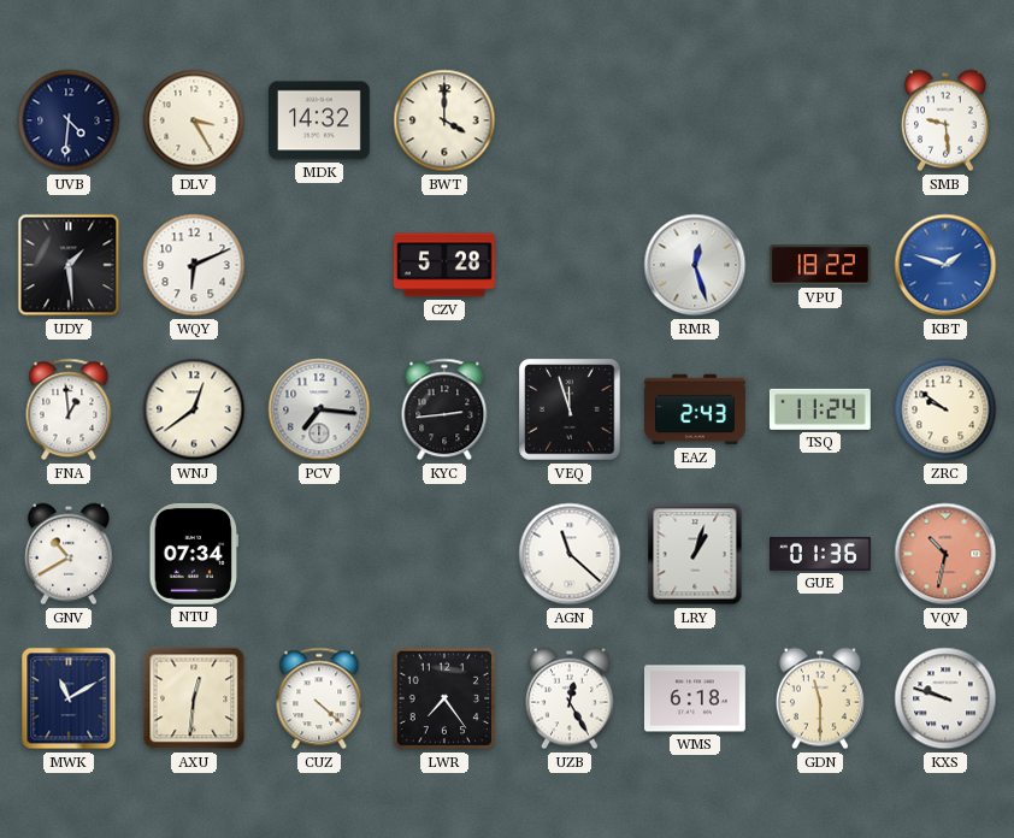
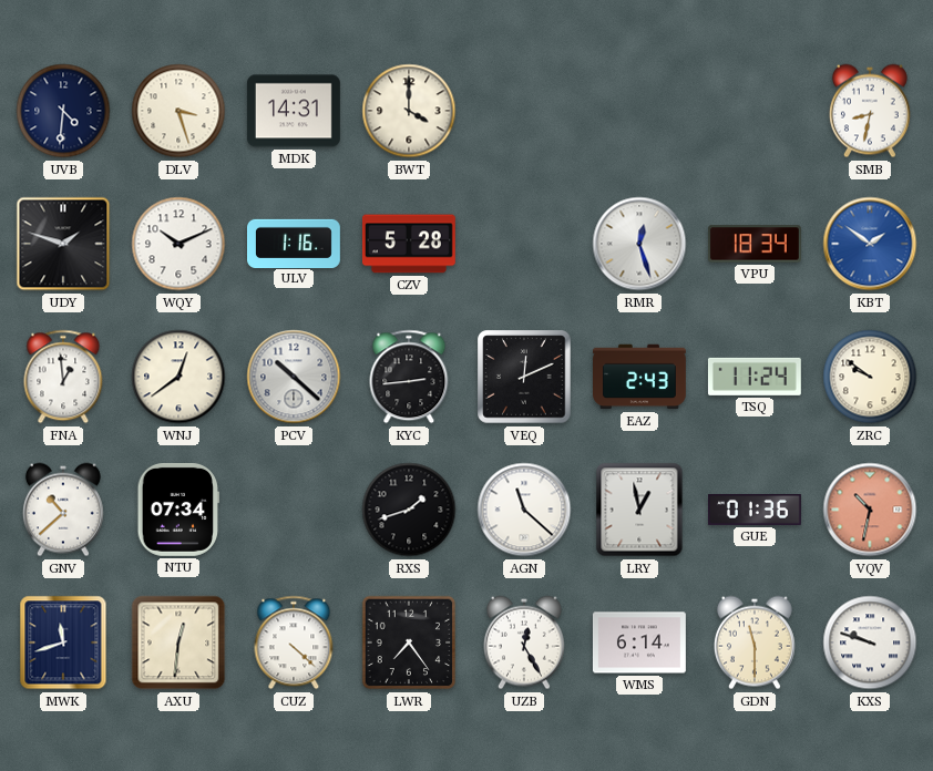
DLV: 3:25 -> 3:27
MDK: 14:32 -> 14:31
SMB: 9:29 -> 8:32
UDY: 1:29 -> 1:48
WQY: 6:11 -> 10:11
ULV: none -> 1:16
VPU: 18:22 -> 18:34
KBT: 1:48 -> 1:51
PCV: 7:16 -> 10:22
VEQ: 11:57 -> 12:11
GNV: 10:40 -> 10:38
RXS: none -> 1:42
LRY: 1:03 -> 12:58
MWK: 11:10 -> 11:42
WMS: 6:18 -> 6:14
